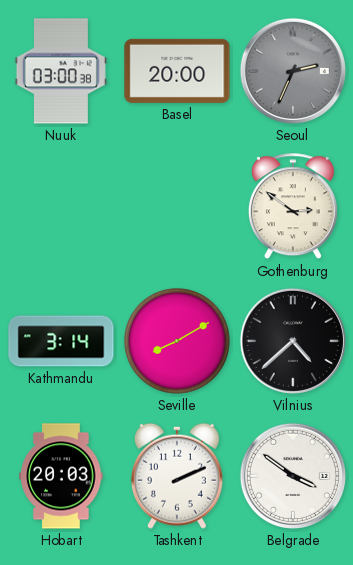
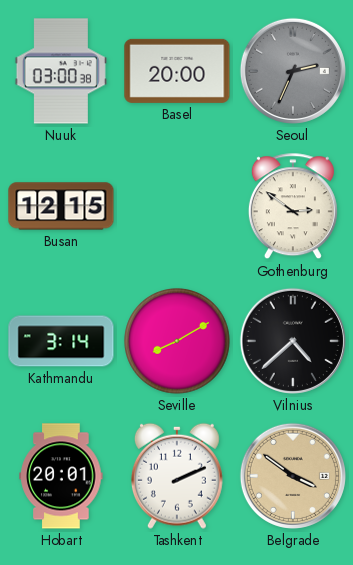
Busan: none -> 12:15
Hobart: 20:03 -> 20:01
Belgrade dial: white -> champagne
